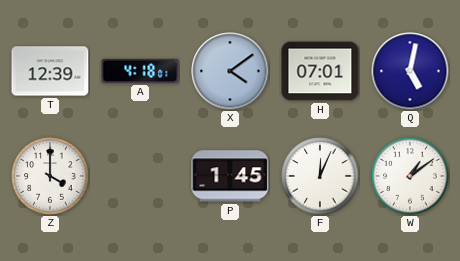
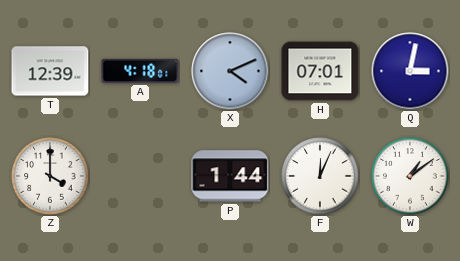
X: 4:09 -> 4:11
Q: 5:02 -> 3:02
P: 1:45 -> 1:44
